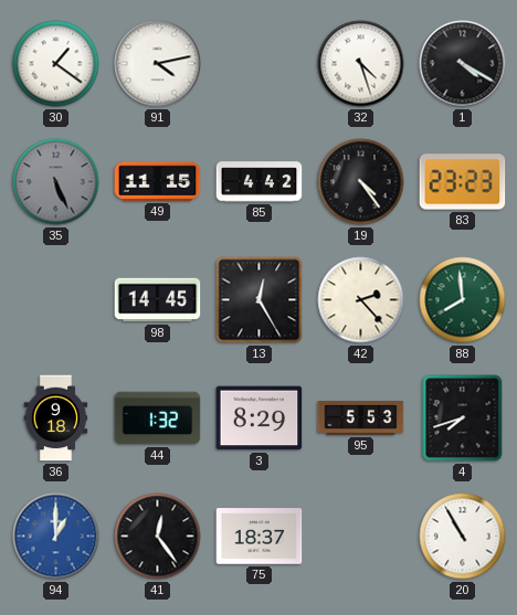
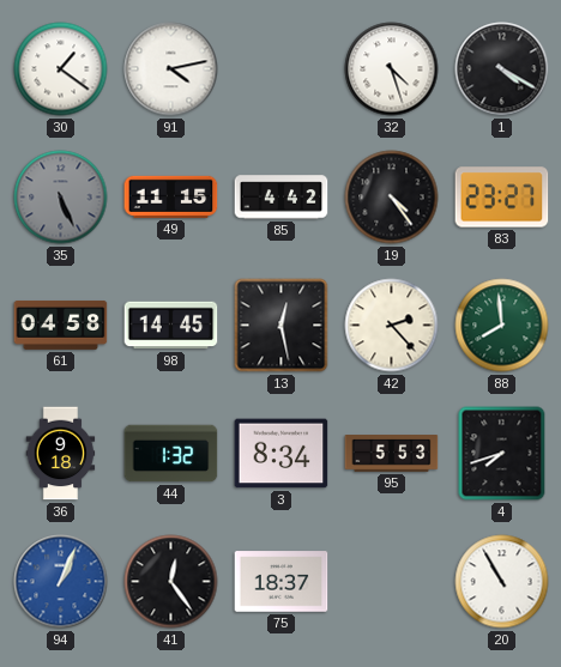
83: 23:23 -> 23:27
61: none -> 04:58
13: 12:25 -> 12:28
3: 8:29 -> 8:34
94: 1:00 -> 1:04
